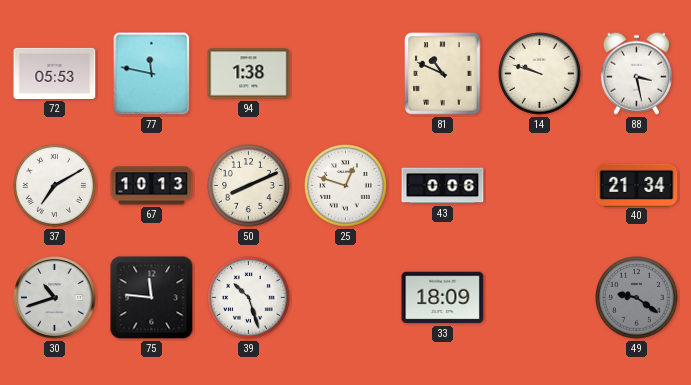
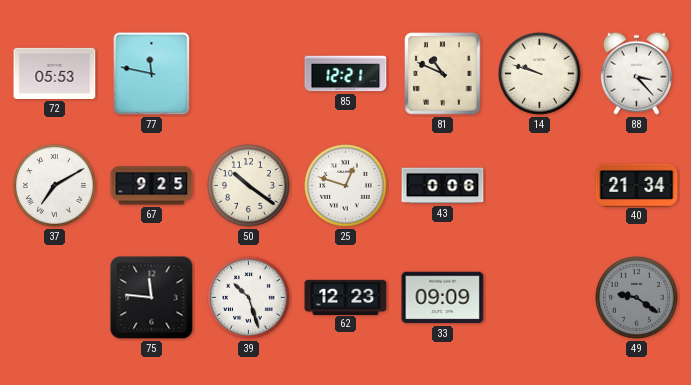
94: 1:38 -> none
85: none -> 12:21
88: 3:28 -> 3:23
67: 10:13 -> 9:25
50: 8:11 -> 10:21
30: 10:42 -> none
62: none -> 12:23
33: 18:09 -> 09:09
